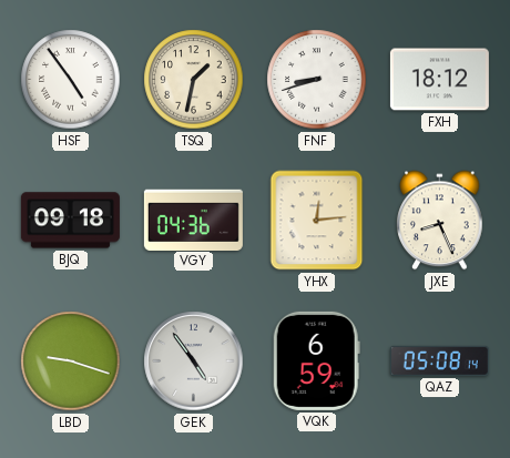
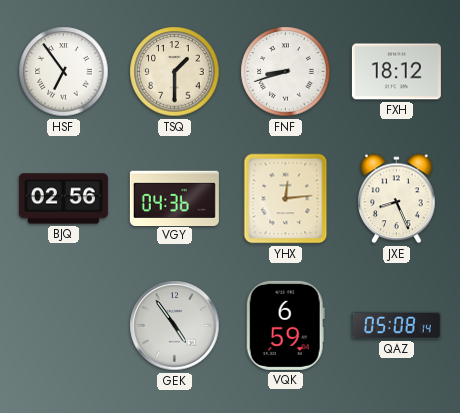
HSF: 4:54 -> 6:54
TSQ: 1:32 -> 1:30
BJQ: 09:18 -> 02:56
LBD: 9:18 -> none
